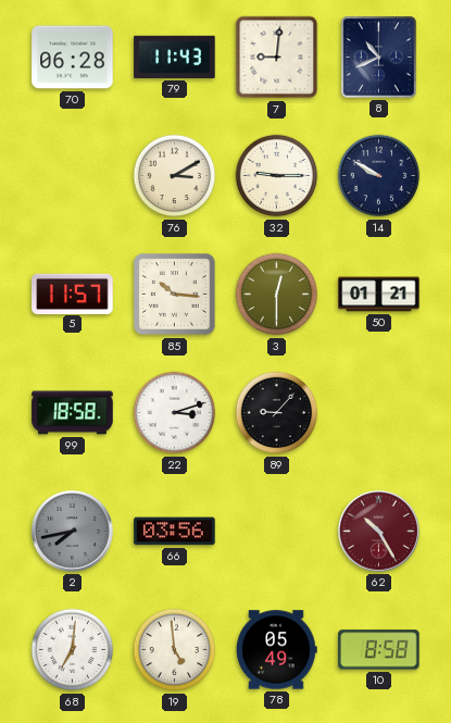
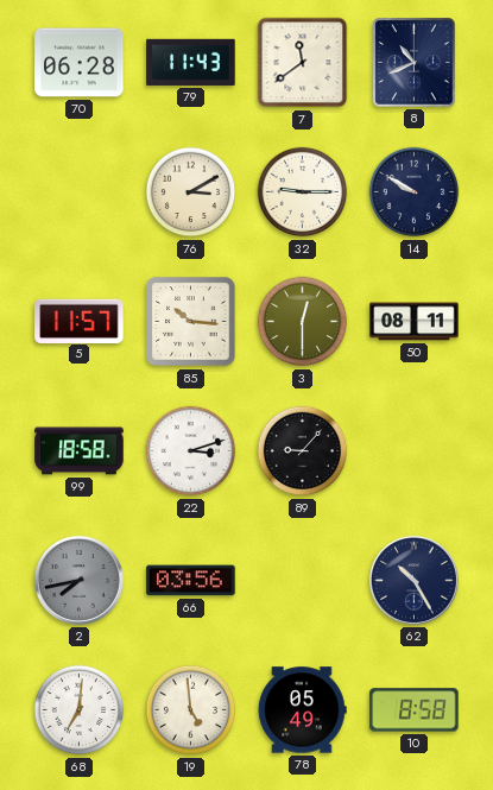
7: 9:01 -> 11:39
50: 01:21 -> 08:11
62 dial: burgundy -> navy
